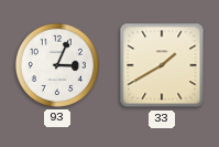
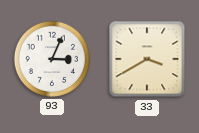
33: 1:40 -> 3:40
